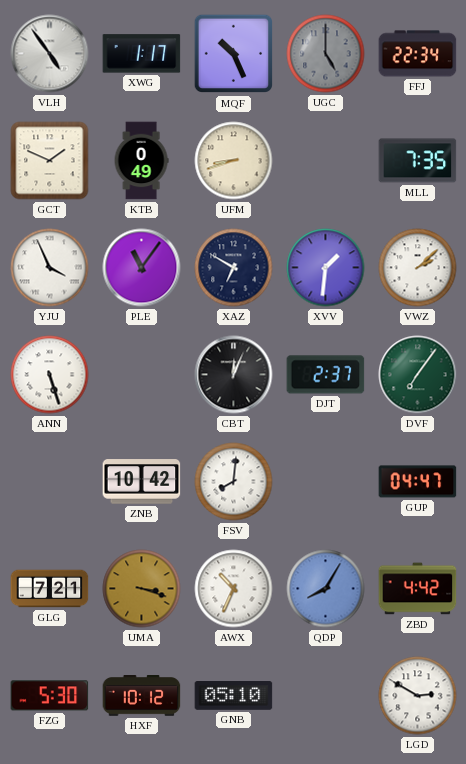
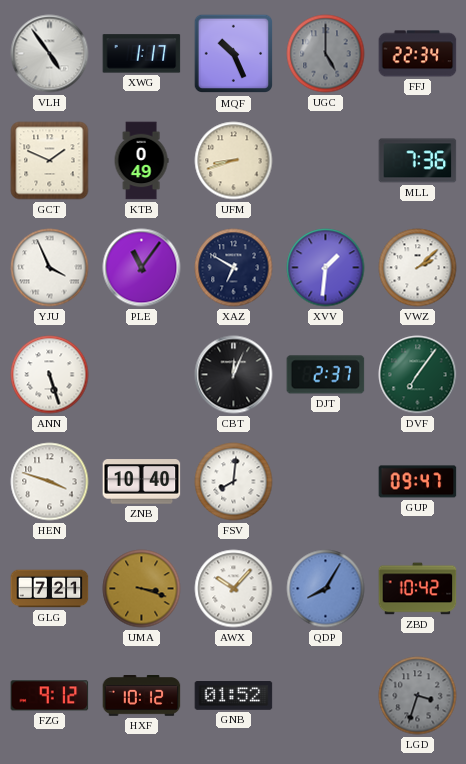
MLL: 7:35 -> 7:36
HEN: none -> 3:48
ZNB: 10:42 -> 10:40
GUP: 04:47 -> 09:47
AWX: 10:34 -> 10:07
ZBD: 4:42 -> 10:42
FZG: 5:30 -> 9:12
GNB: 05:10 -> 01:52
LGD: 2:50 -> 3:33
LGD dial: white -> grey
